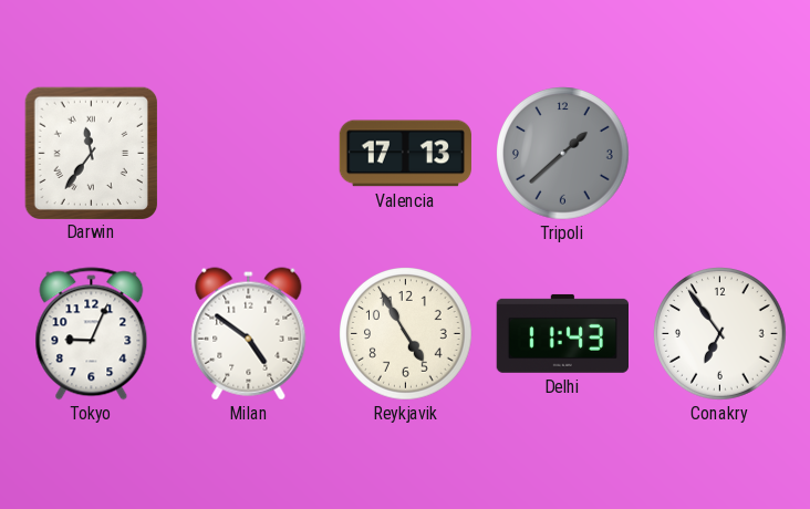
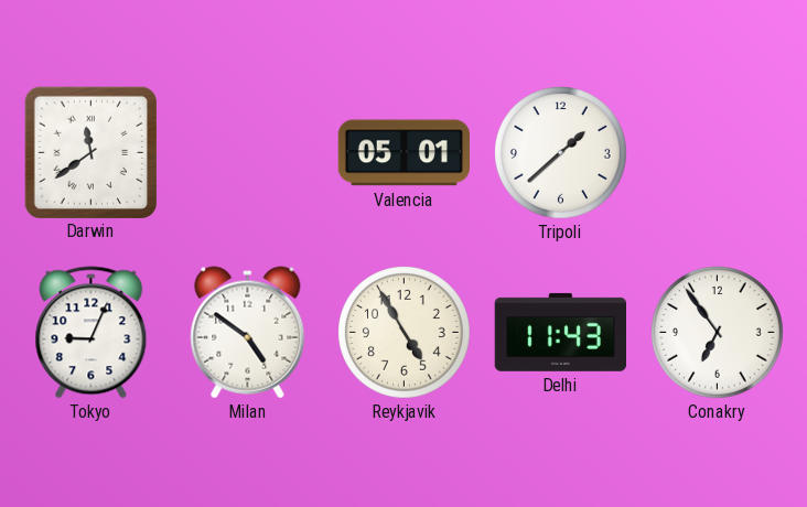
Darwin: 11:36 -> 11:39
Valencia: 17:13 -> 05:01
Tripoli dial: grey -> white
